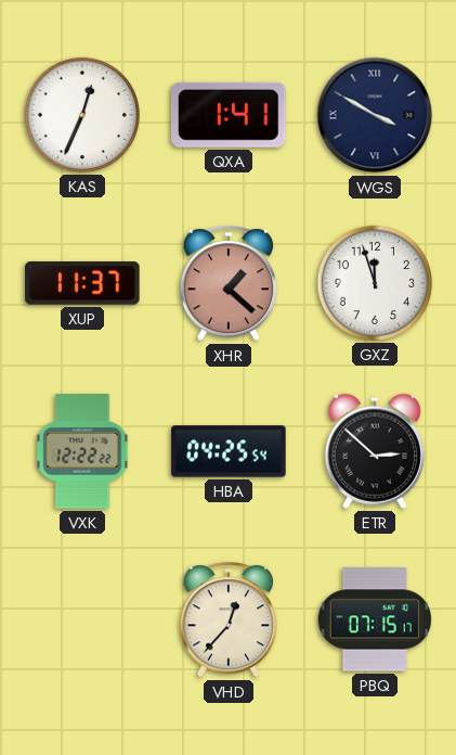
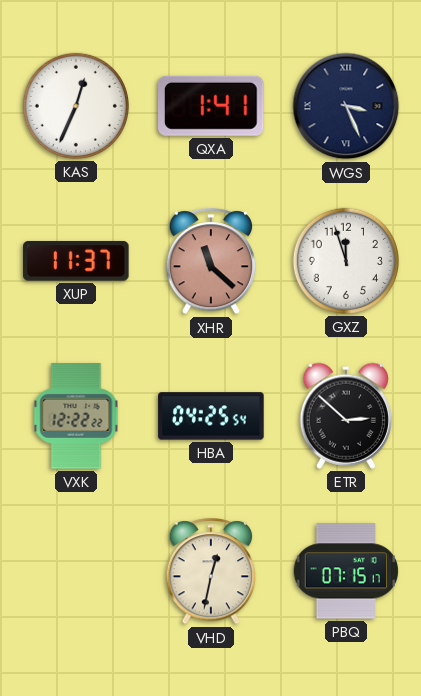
WGS: 3:50 -> 3:26
XHR: 1:22 -> 11:22
VHD: 12:37 -> 12:32
